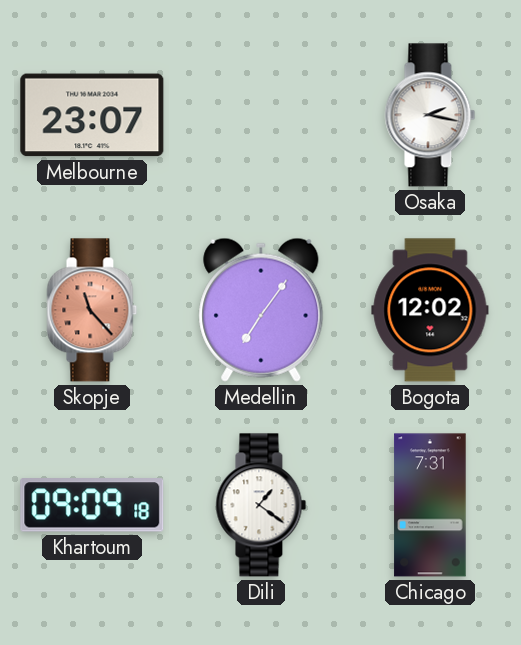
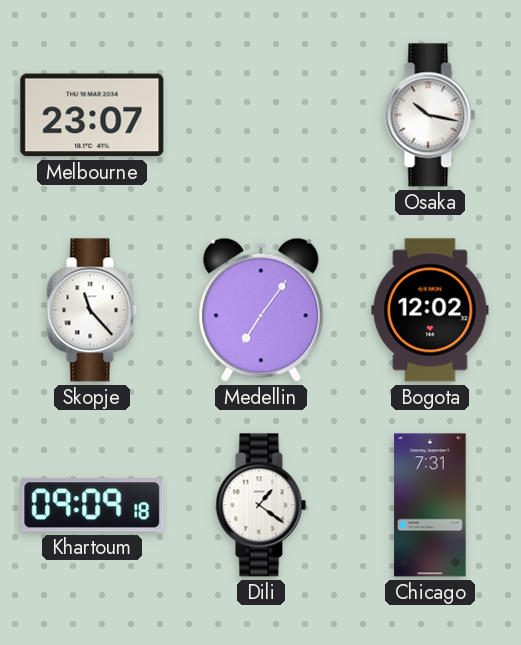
Osaka: 2:17 -> 10:17
Skopje dial: salmon -> white
